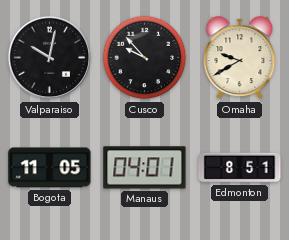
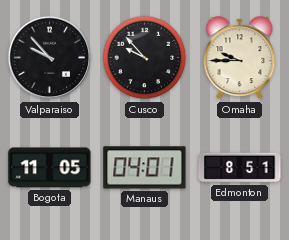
Valparaiso: 10:02 -> 9:53
Omaha: 9:40 -> 9:45
